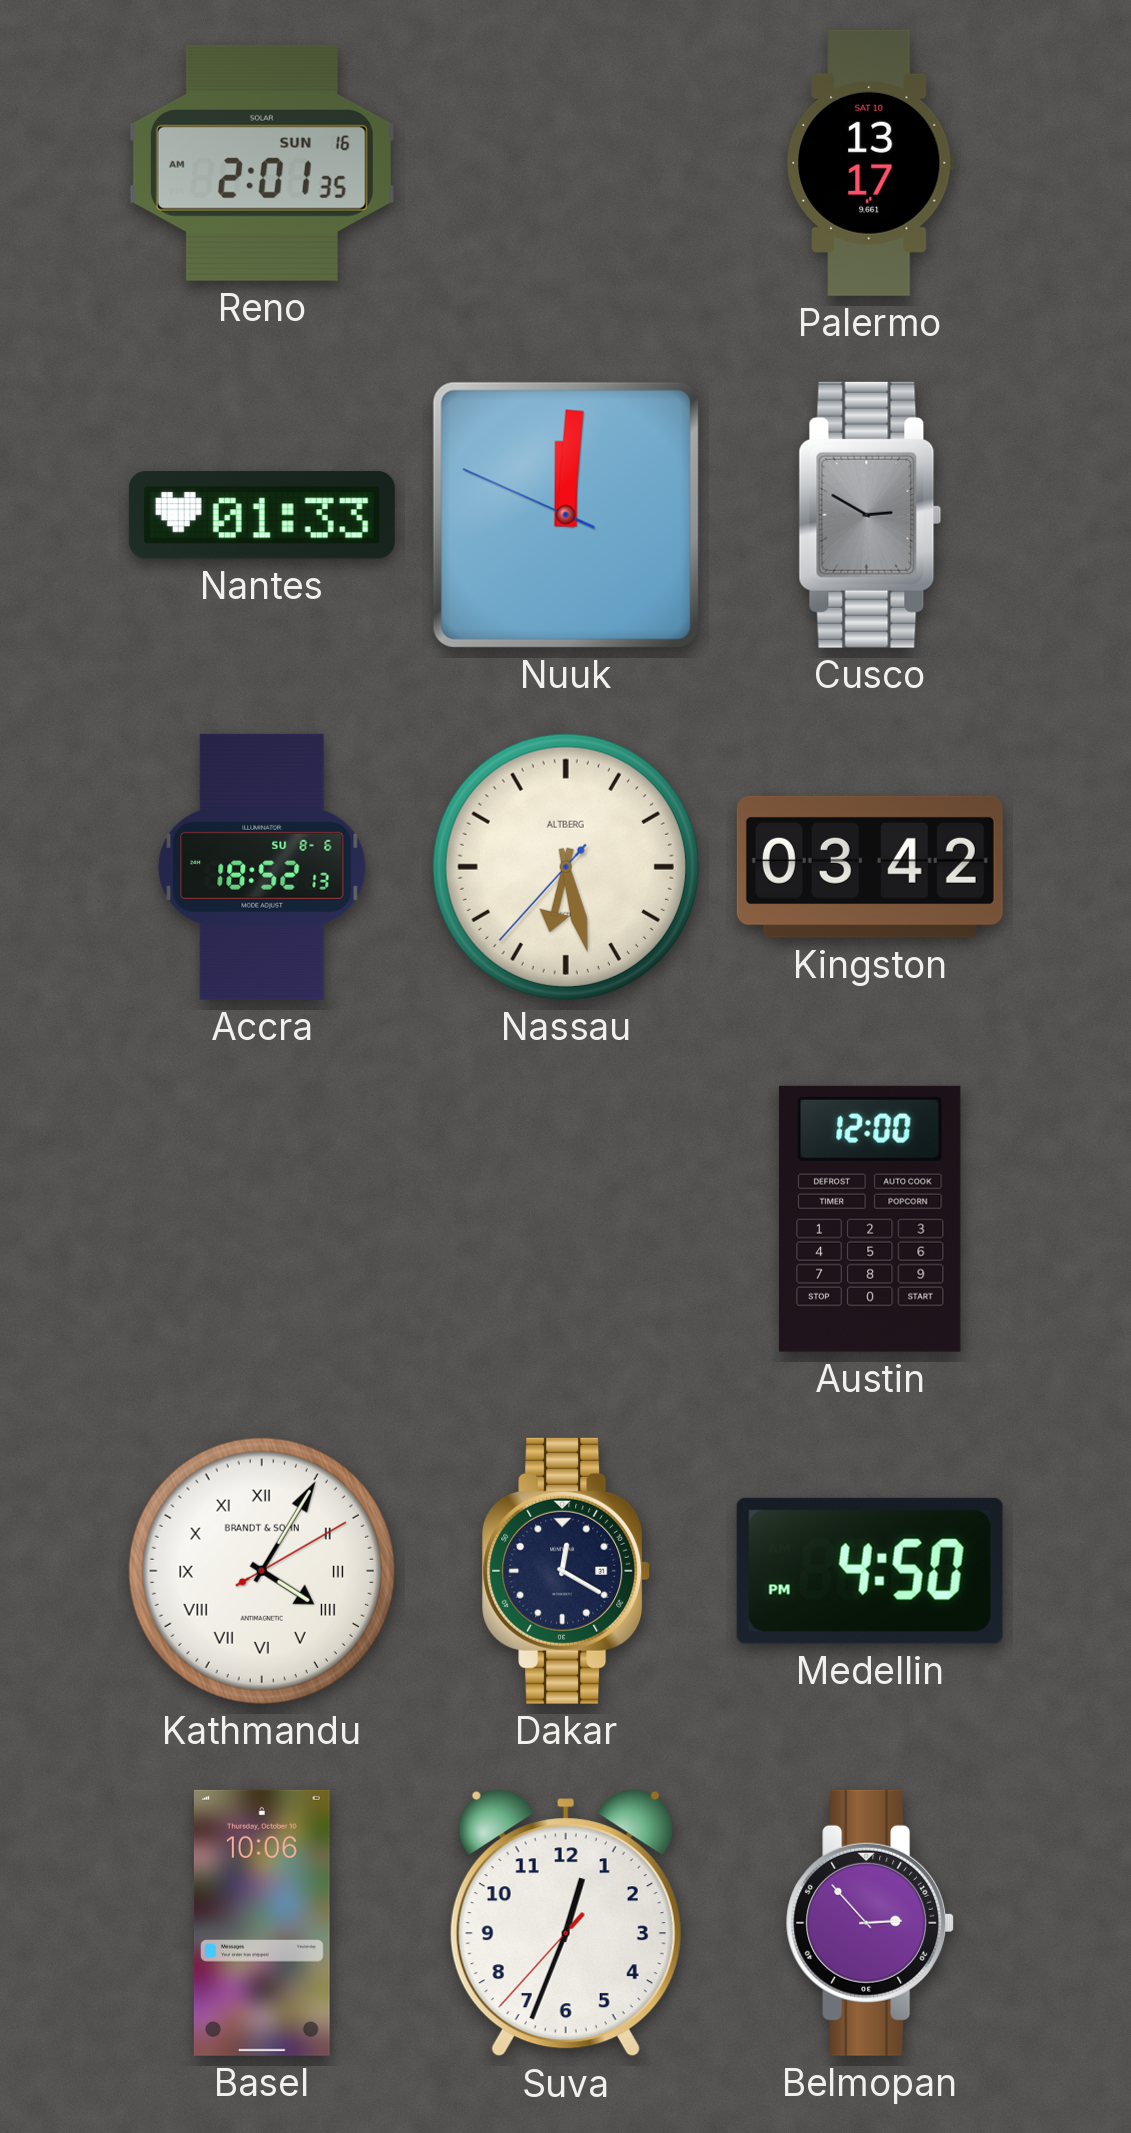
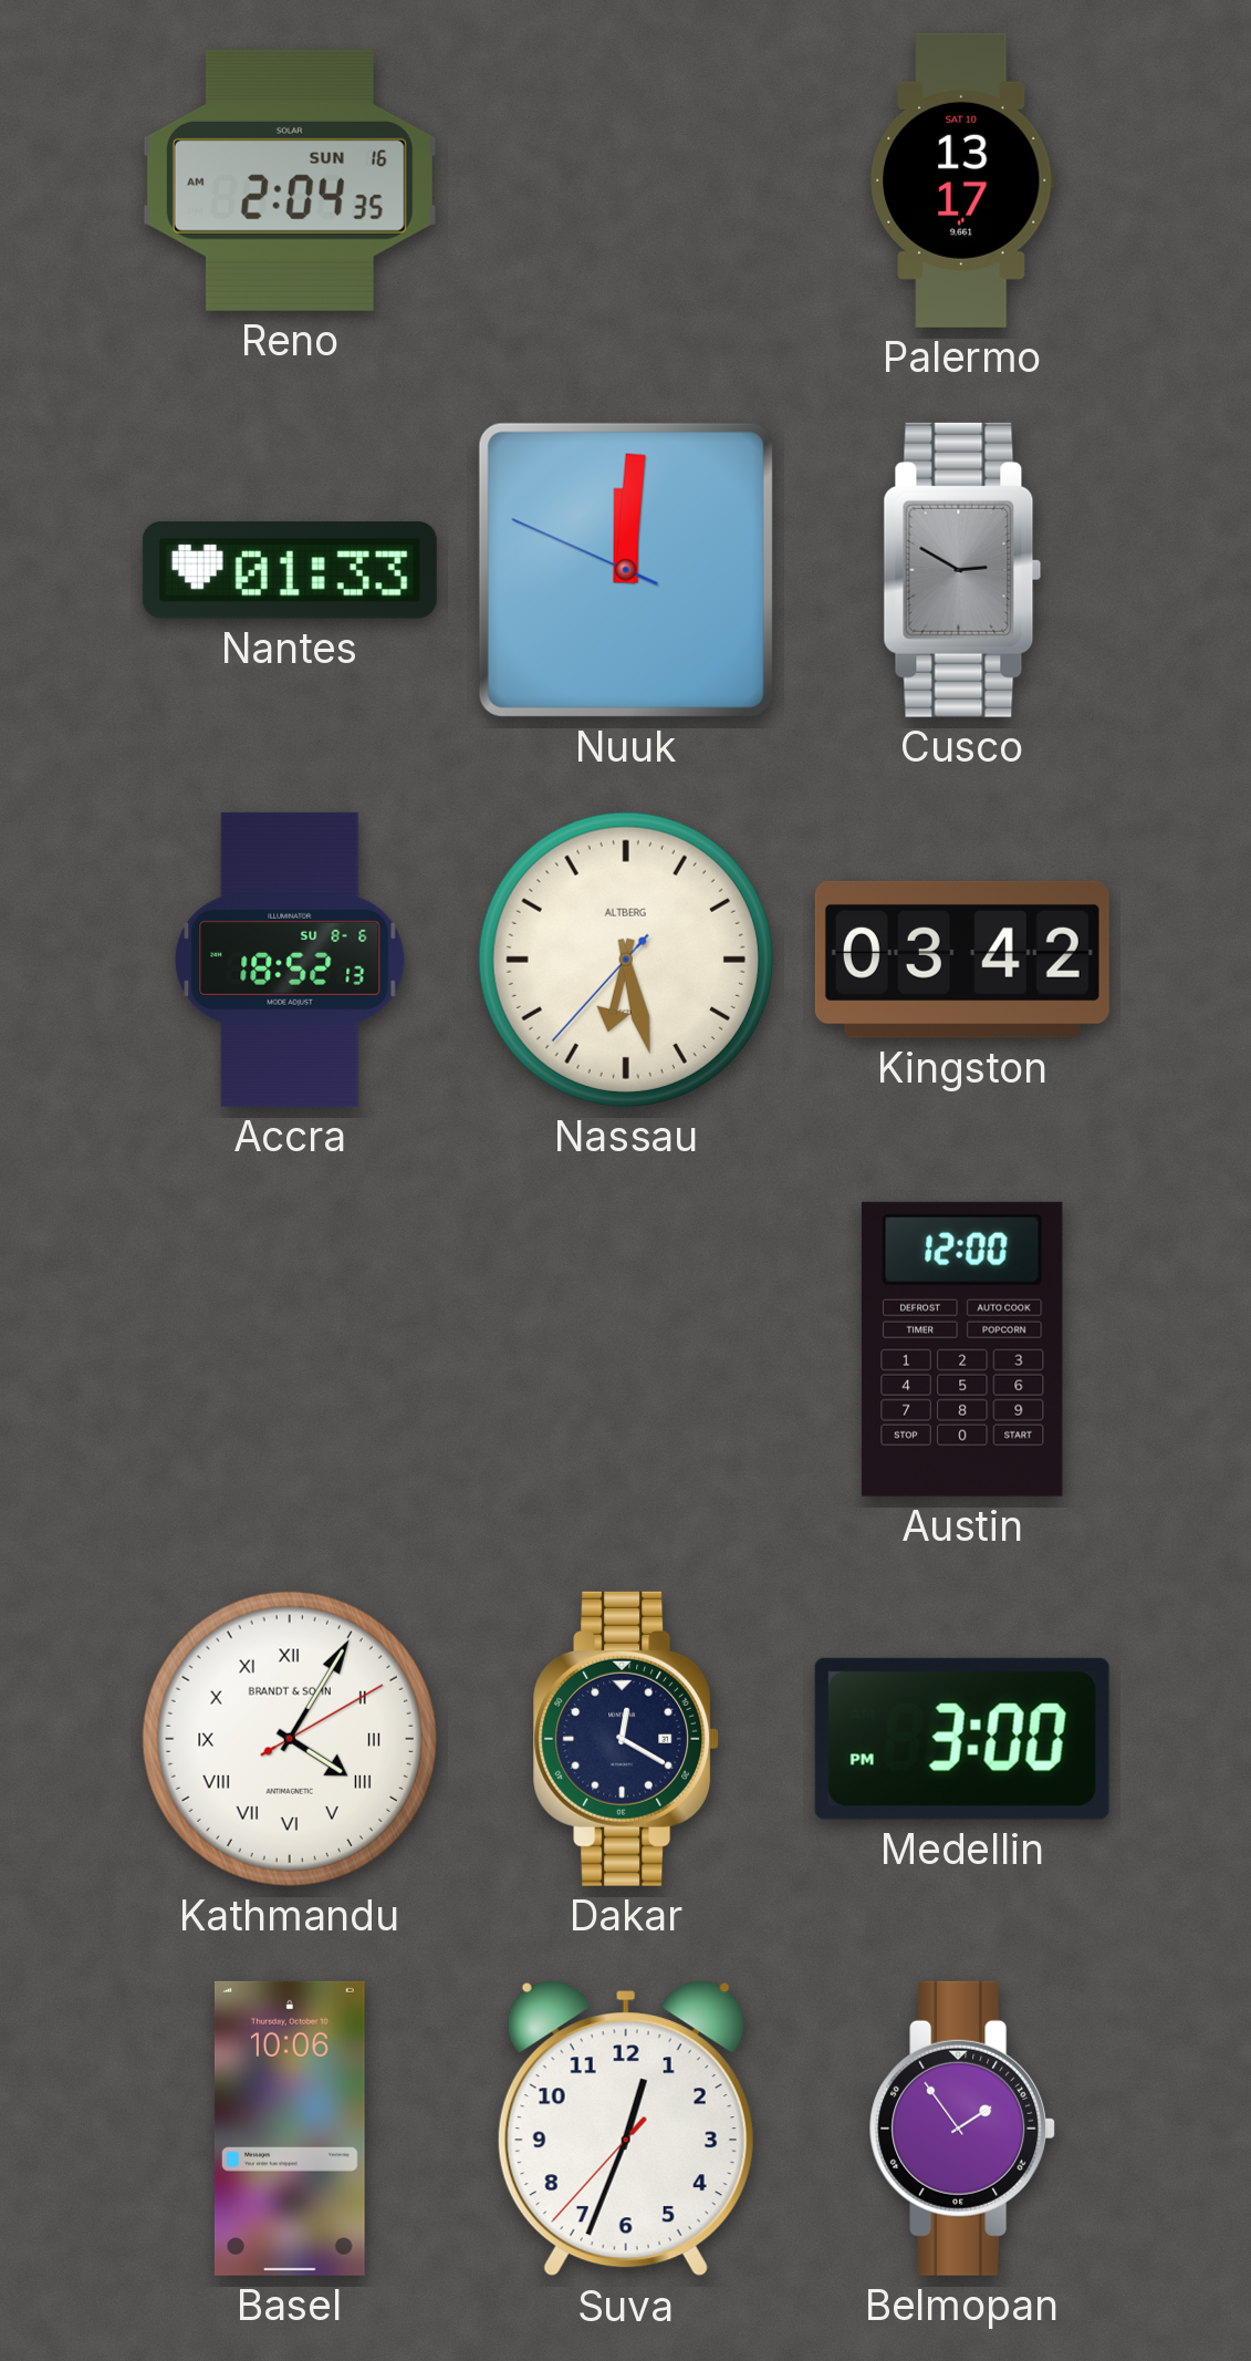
Reno: 2:01 -> 2:04
Medellin: 4:50 -> 3:00
Belmopan: 2:53 -> 1:54
